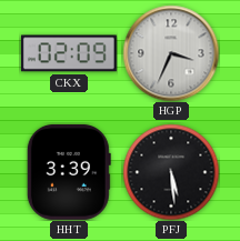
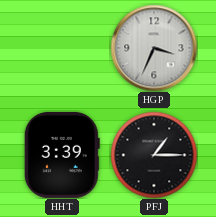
CKX: 02:09 -> none
PFJ: 5:29 -> 1:15
